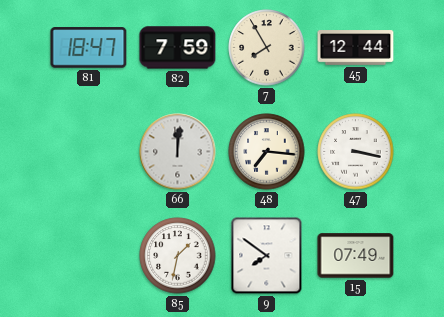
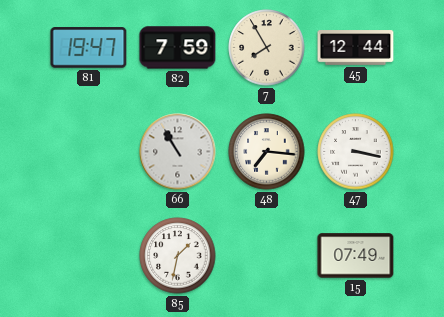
81: 18:47 -> 19:47
66: 12:01 -> 10:55
9: 7:51 -> none
